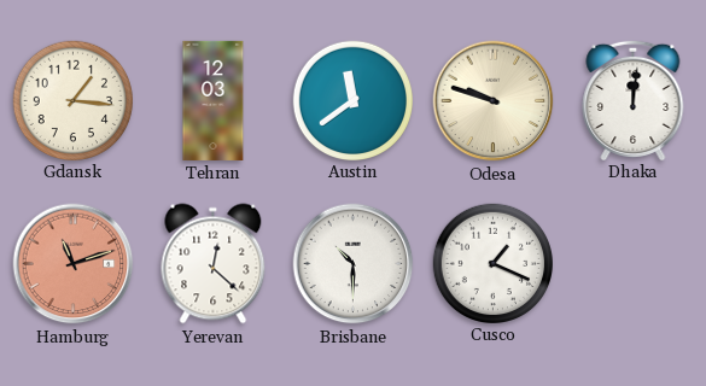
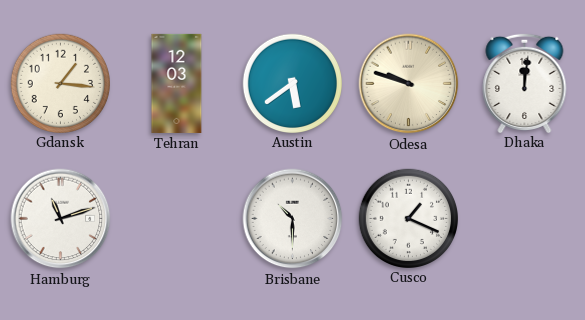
Austin: 11:39 -> 5:39
Hamburg dial: salmon -> white
Yerevan: 12:22 -> none
